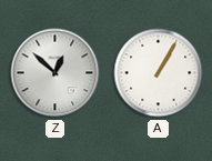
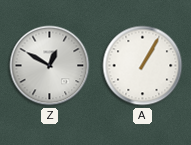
Z: 12:52 -> 12:50
